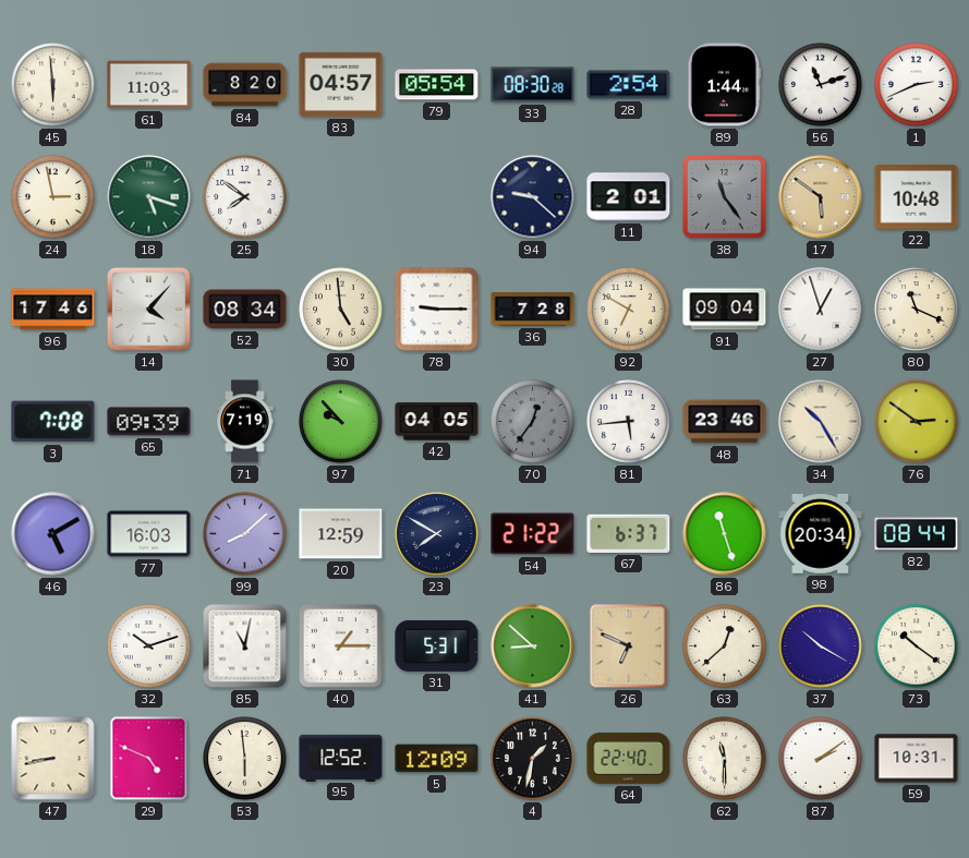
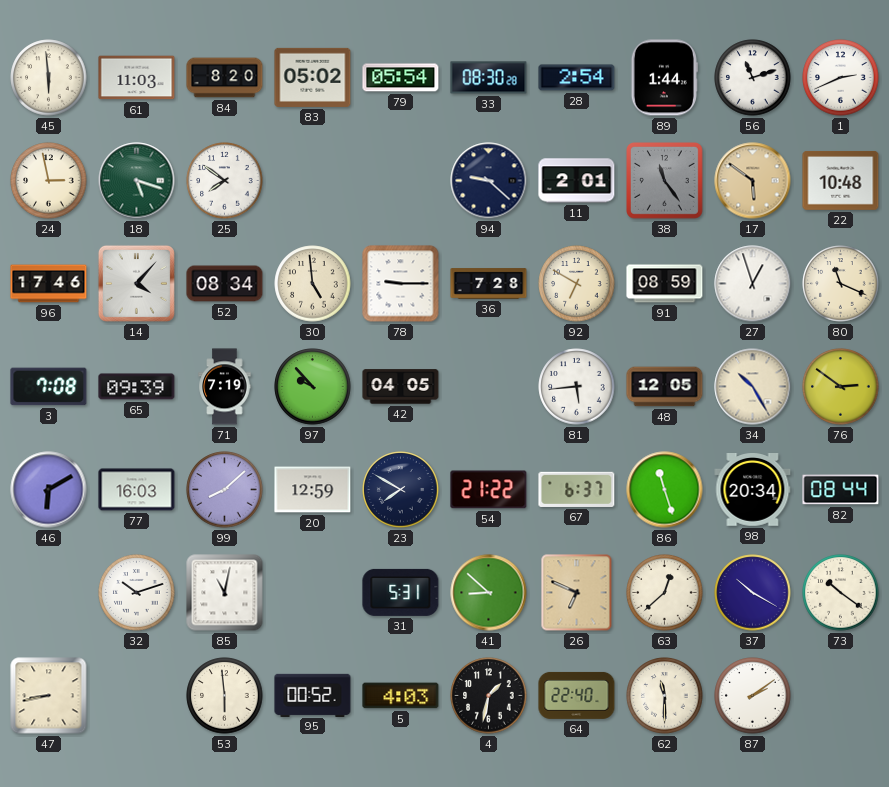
83: 04:57 -> 05:02
91: 09:04 -> 08:59
70: 12:36 -> none
48: 23:46 -> 12:05
46: 5:10 -> 6:10
40: 1:15 -> none
29: 4:49 -> none
95: 12:52 -> 00:52
5: 12:09 -> 4:03
59: 10:31 -> none
